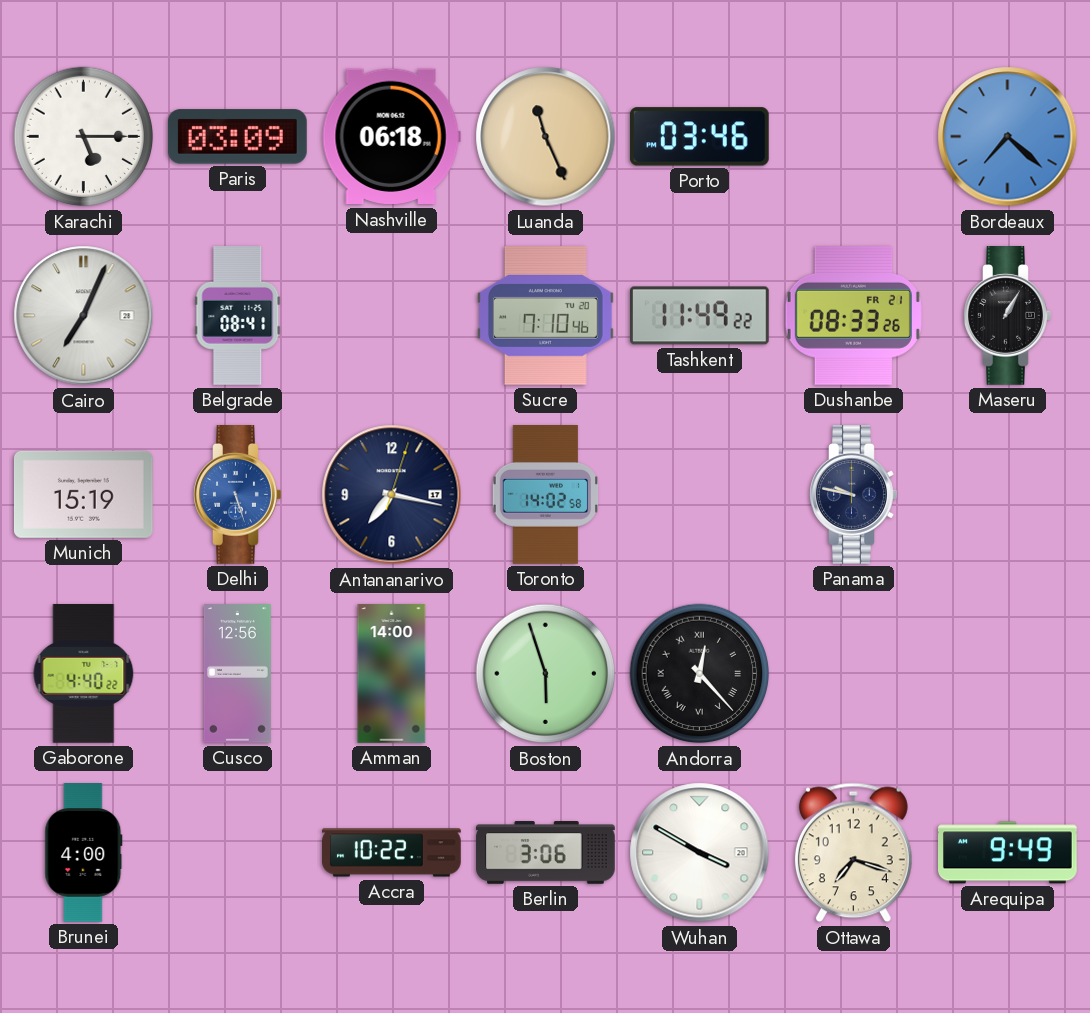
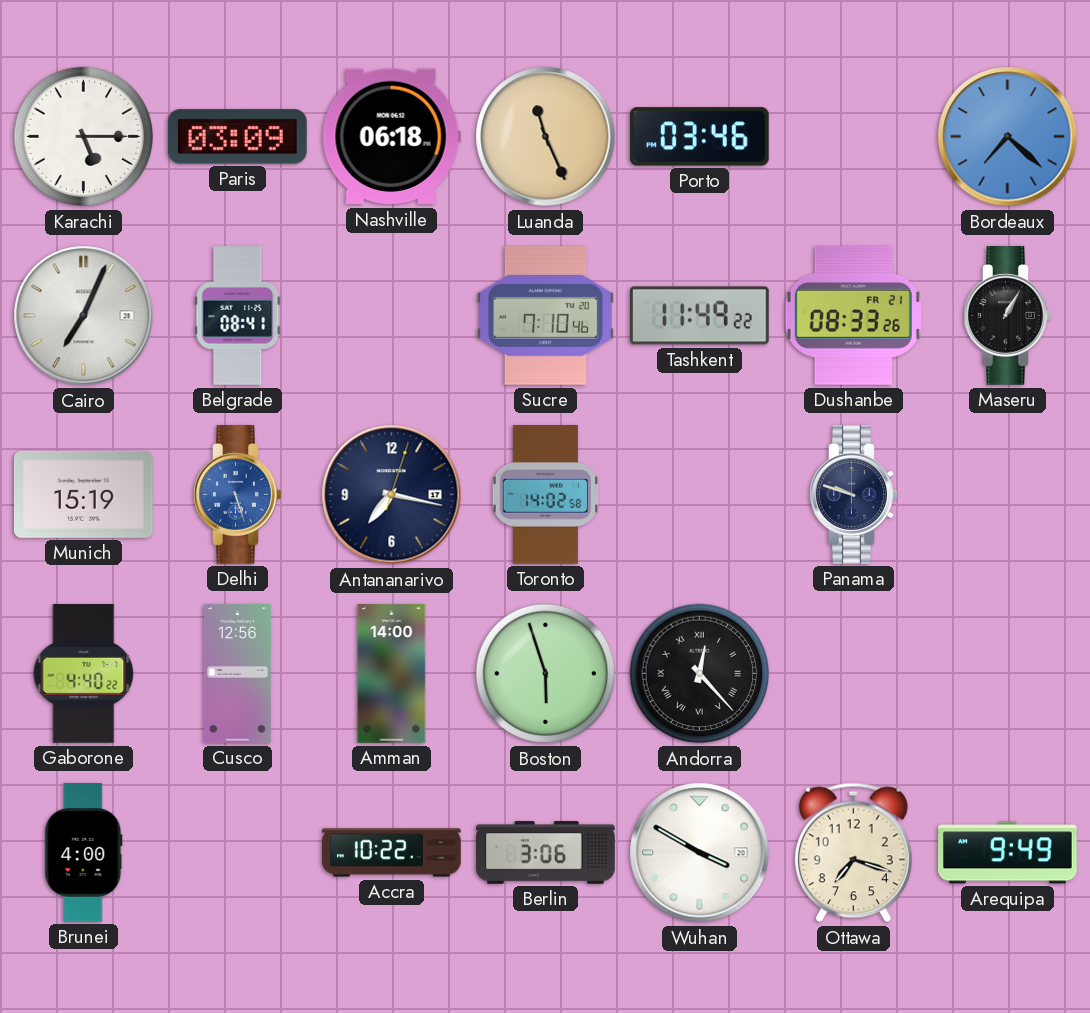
Panama: 9:47 -> 9:48
